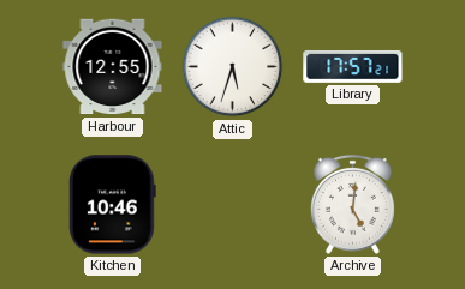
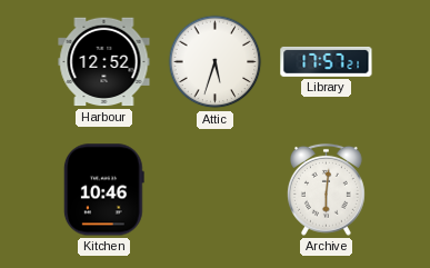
Harbour: 12:55 -> 12:52
Archive: 5:01 -> 6:01
